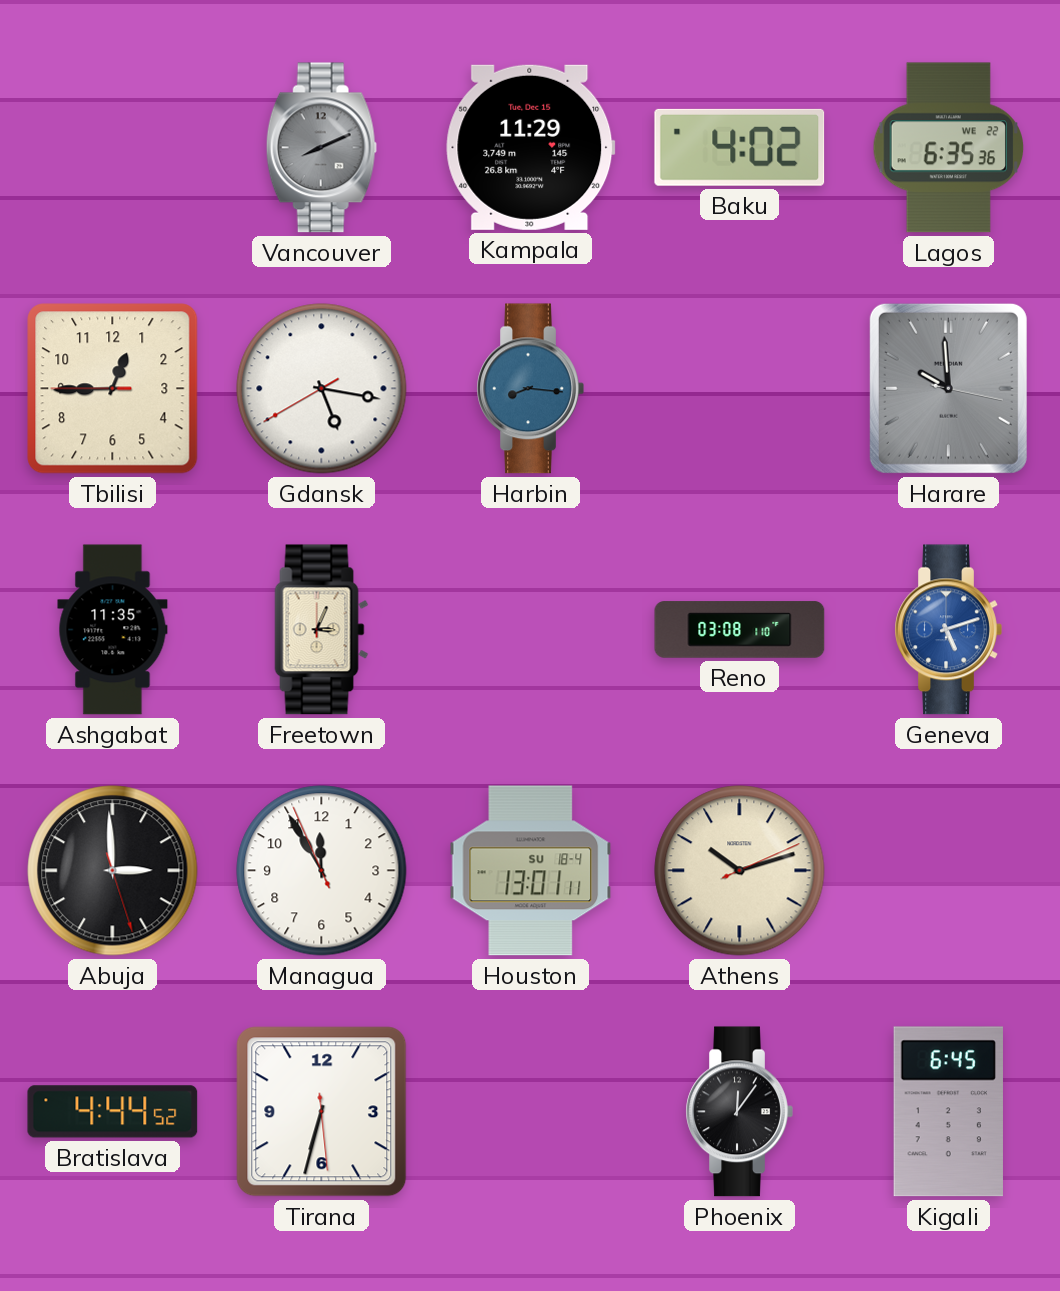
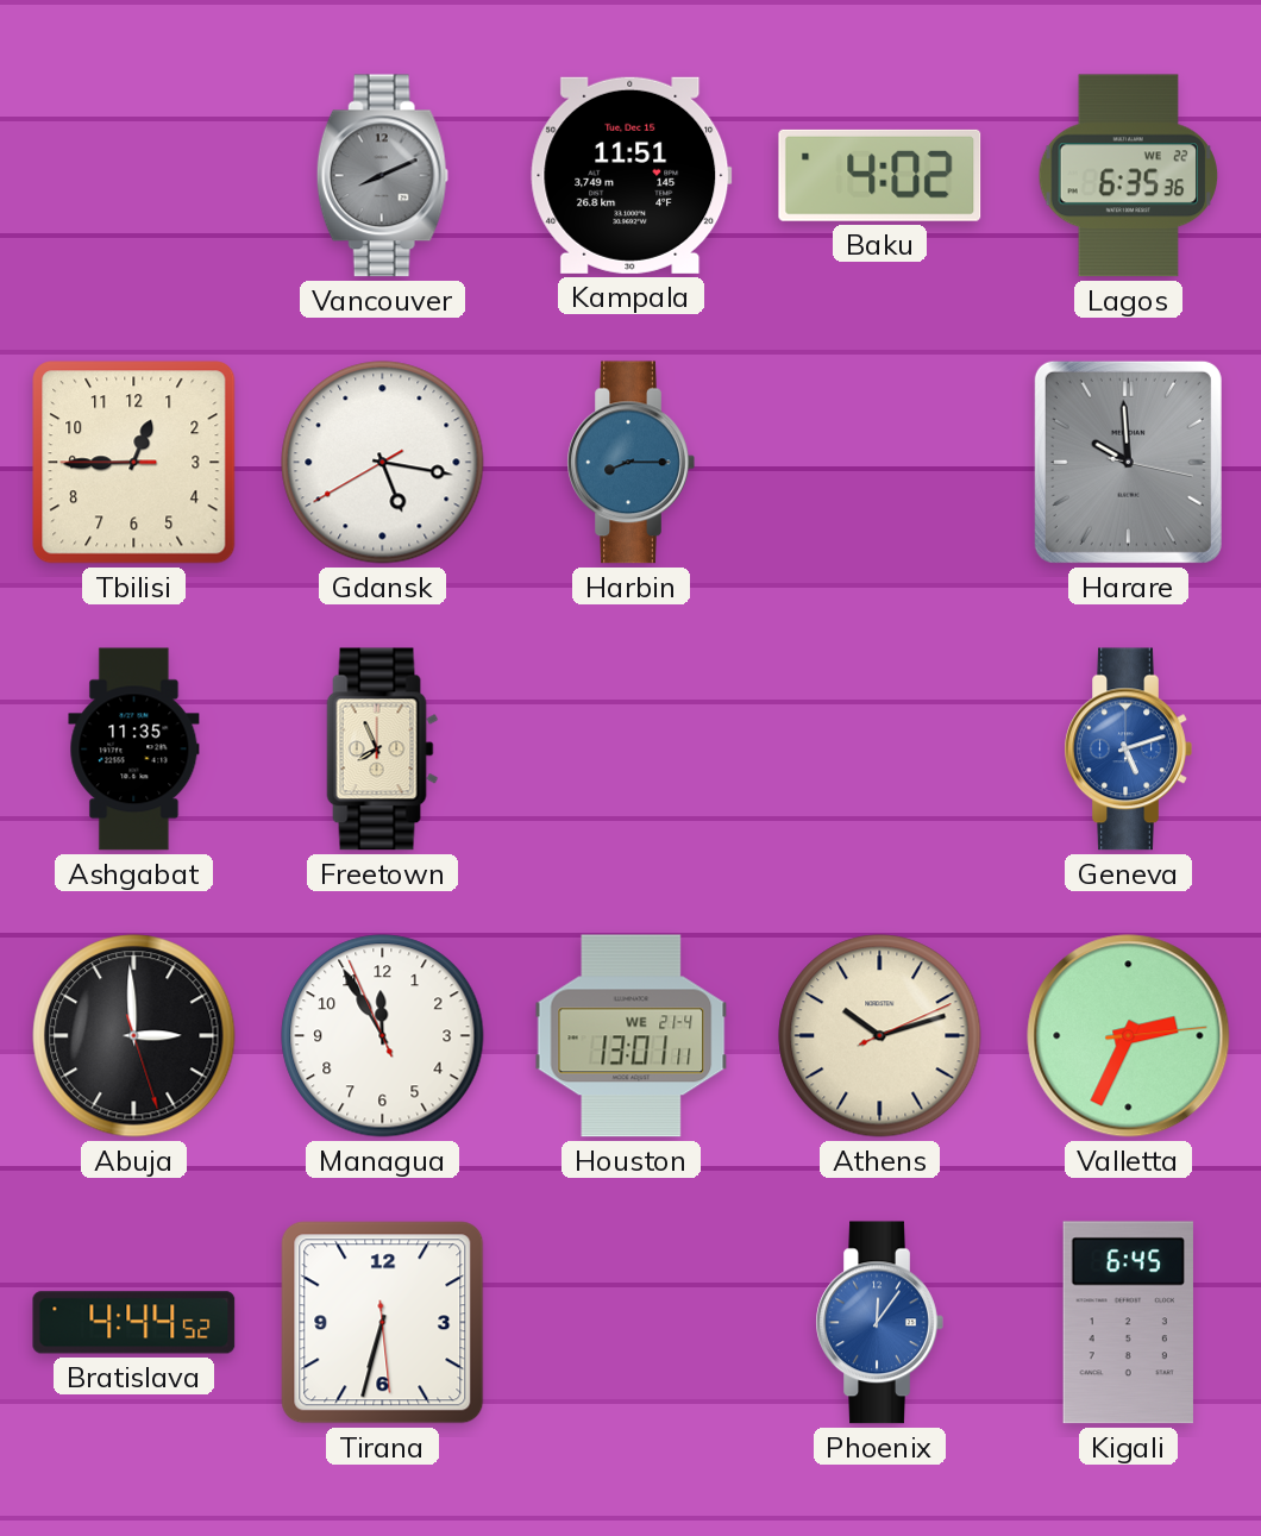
Kampala: 11:29 -> 11:51
Harbin: 8:16 -> 8:15
Freetown: 3:04 -> 7:56
Reno: 03:08 -> none
Houston date: SU 18-4 -> WE 21-4
Valletta: none -> 2:34
Phoenix dial: black -> blue
